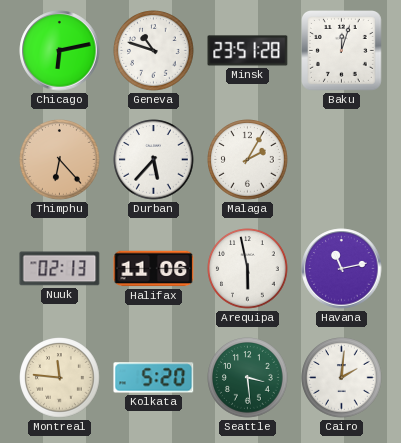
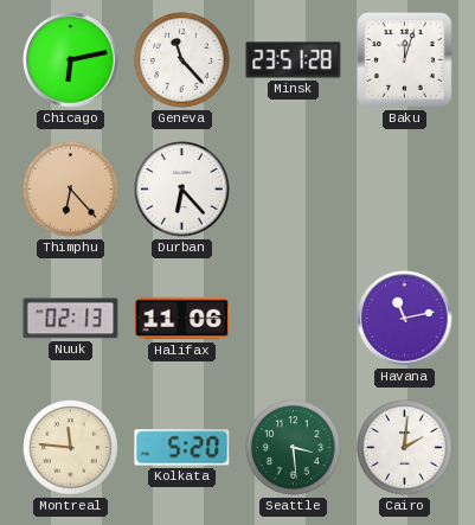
Geneva: 10:48 -> 11:23
Durban: 5:37 -> 6:23
Malaga: 2:05 -> none
Arequipa: 5:58 -> none
